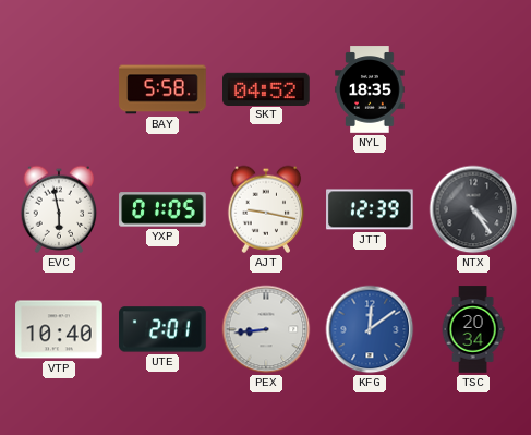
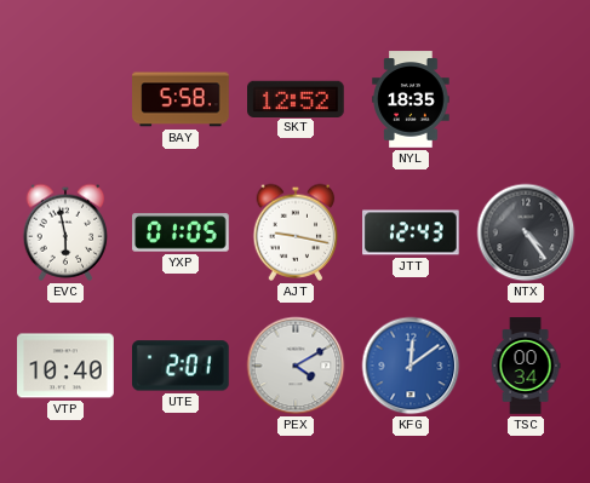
SKT: 04:52 -> 12:52
JTT: 12:39 -> 12:43
PEX: 8:44 -> 4:10
TSC: 20:34 -> 00:34
